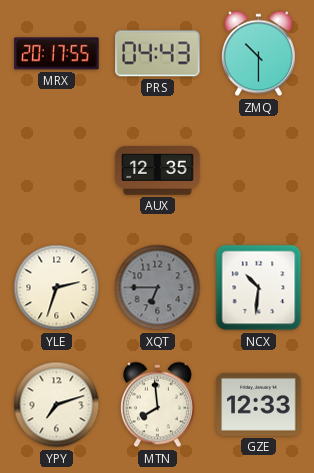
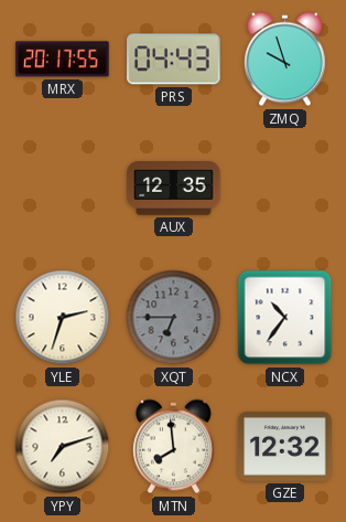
ZMQ: 10:30 -> 9:57
NCX: 10:31 -> 10:36
GZE: 12:33 -> 12:32
